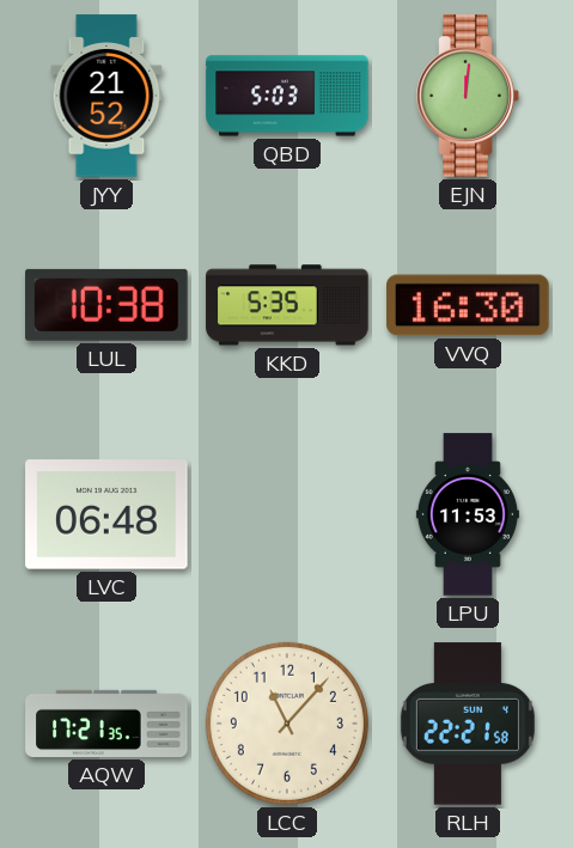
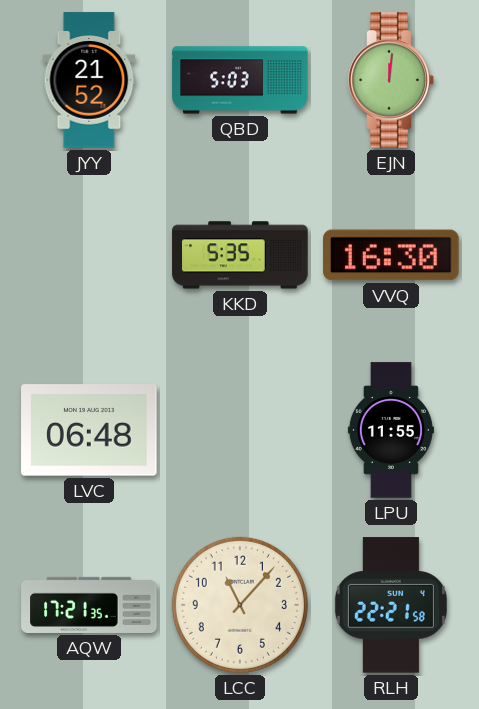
LUL: 10:38 -> none
LPU: 11:53 -> 11:55
